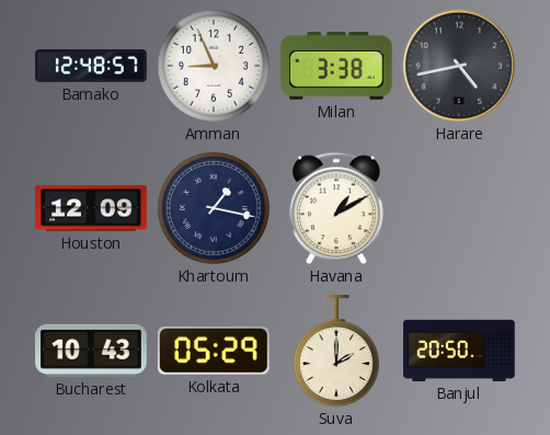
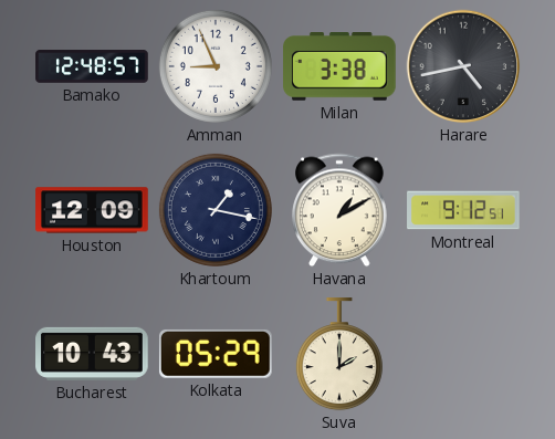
Montreal: none -> 9:12
Banjul: 20:50 -> none
